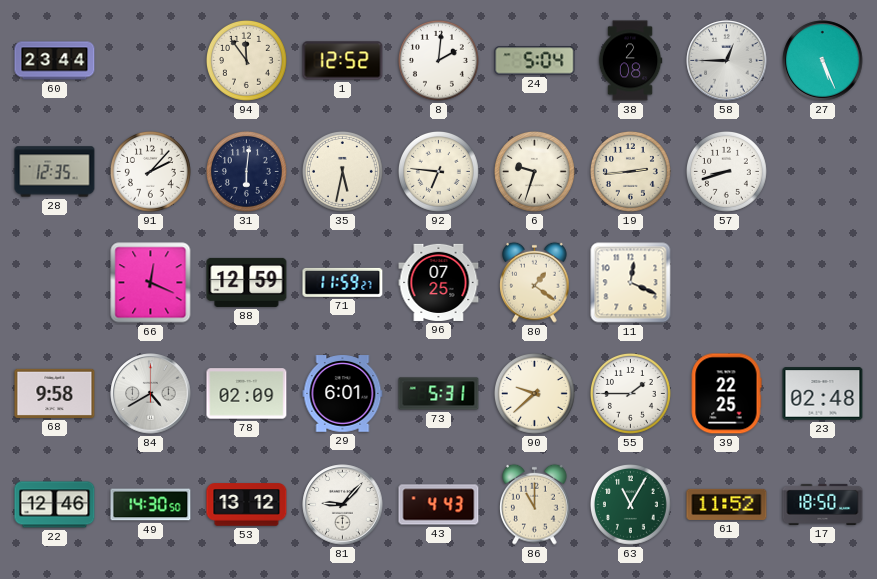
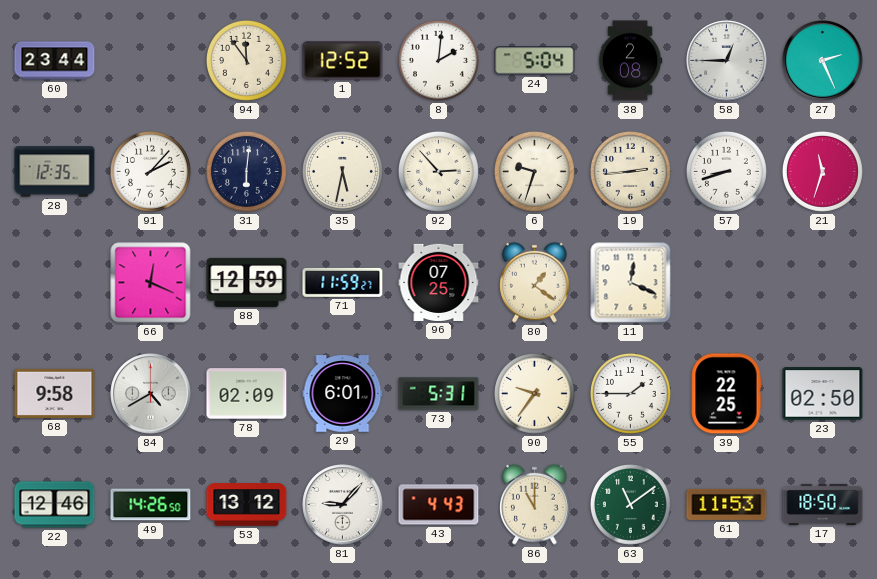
27: 5:26 -> 2:26
92: 6:46 -> 2:53
21: none -> 11:33
90: 9:38 -> 9:36
23: 02:48 -> 02:50
49: 14:30 -> 14:26
63: 11:05 -> 11:09
61: 11:52 -> 11:53
